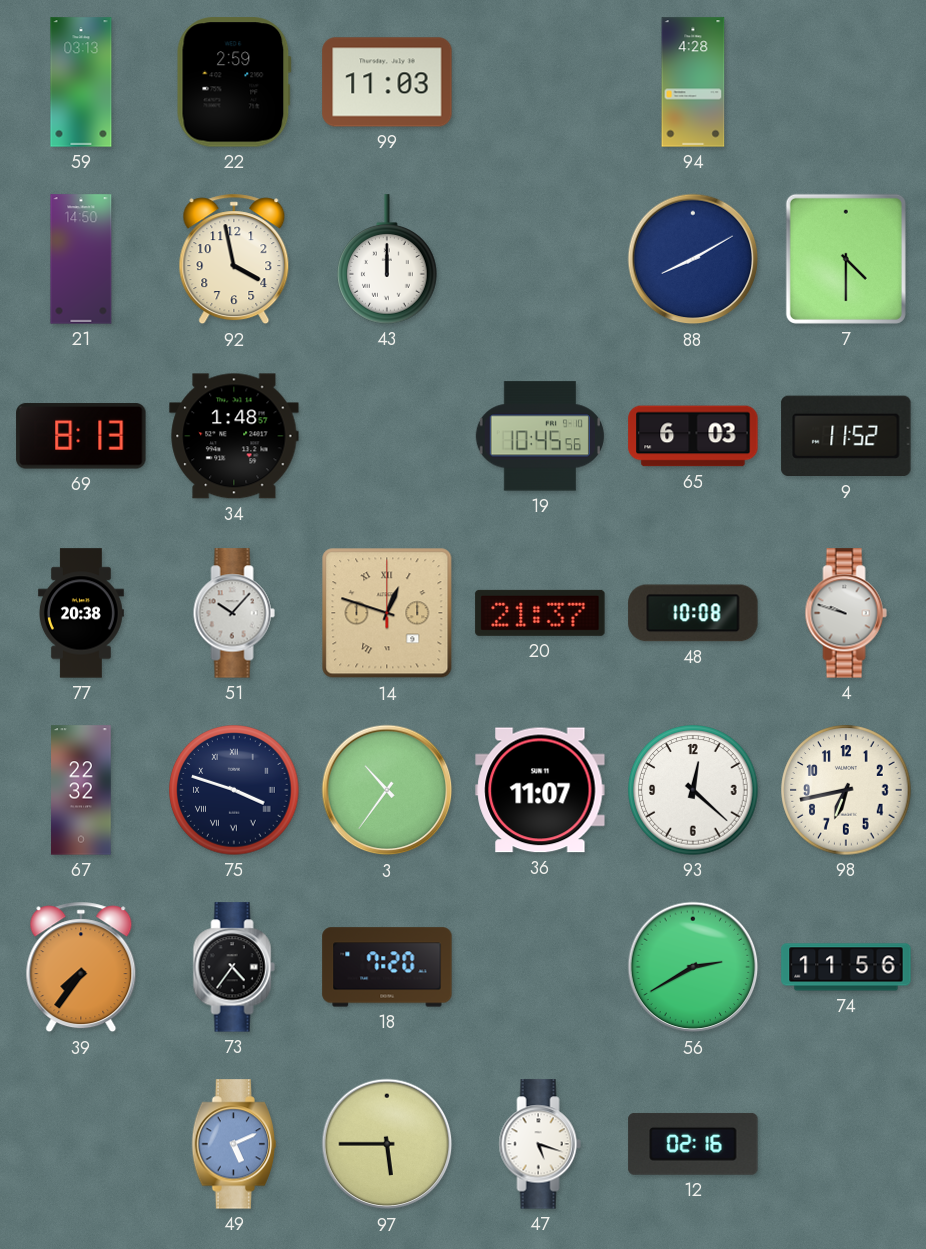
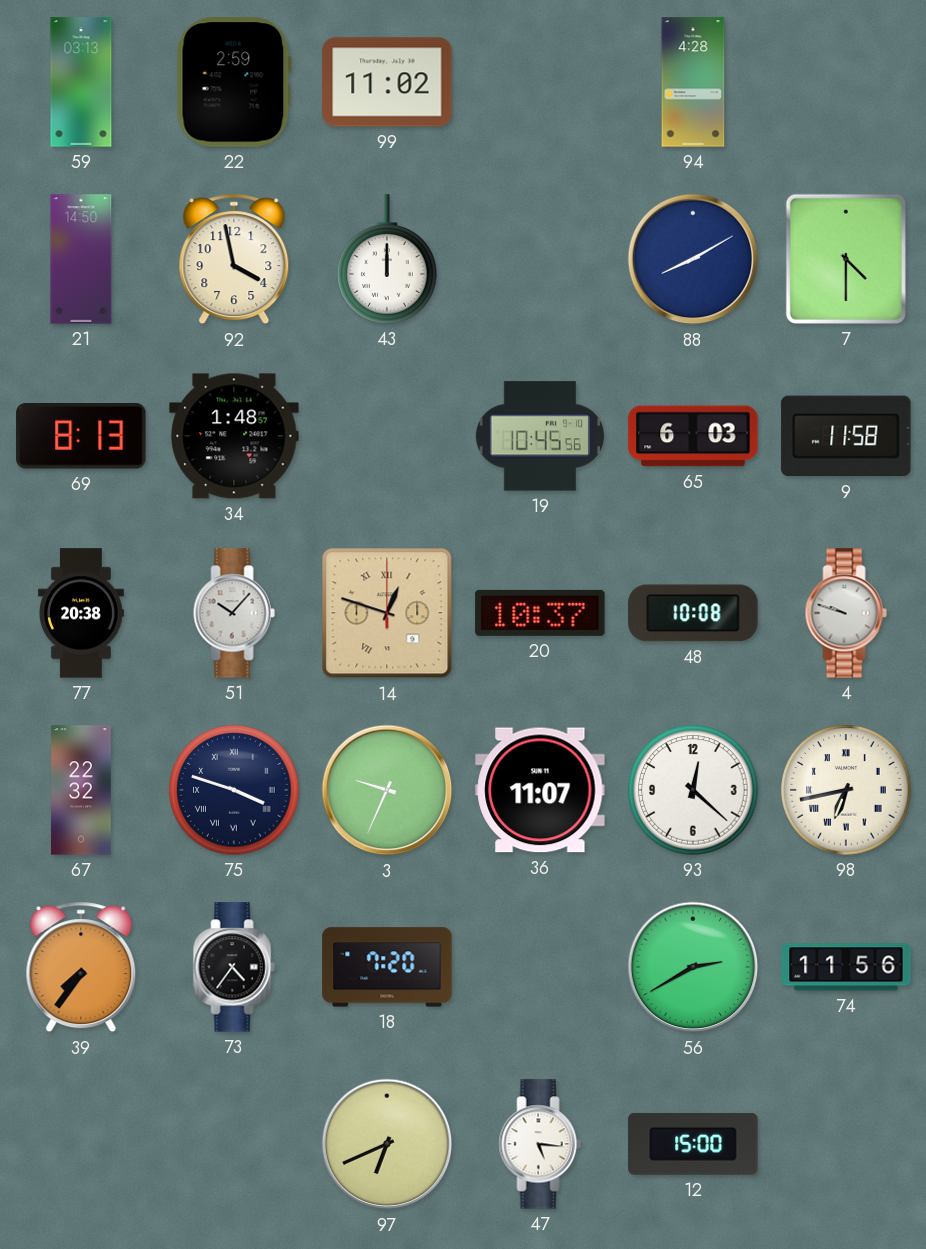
99: 11:03 -> 11:02
9: 11:52 -> 11:58
20: 21:37 -> 10:37
3: 10:36 -> 9:34
98 numerals: Arabic -> Roman
49: 5:11 -> none
97: 5:45 -> 6:41
47: 5:18 -> 5:16
12: 02:16 -> 15:00
